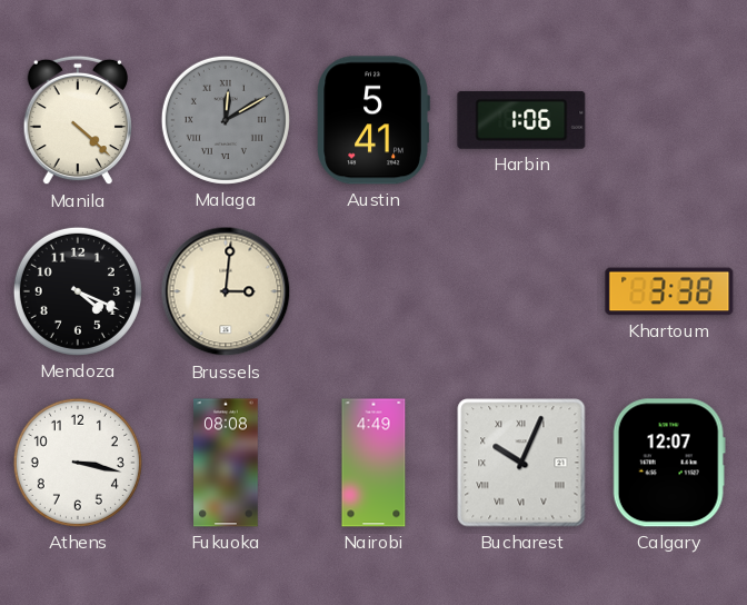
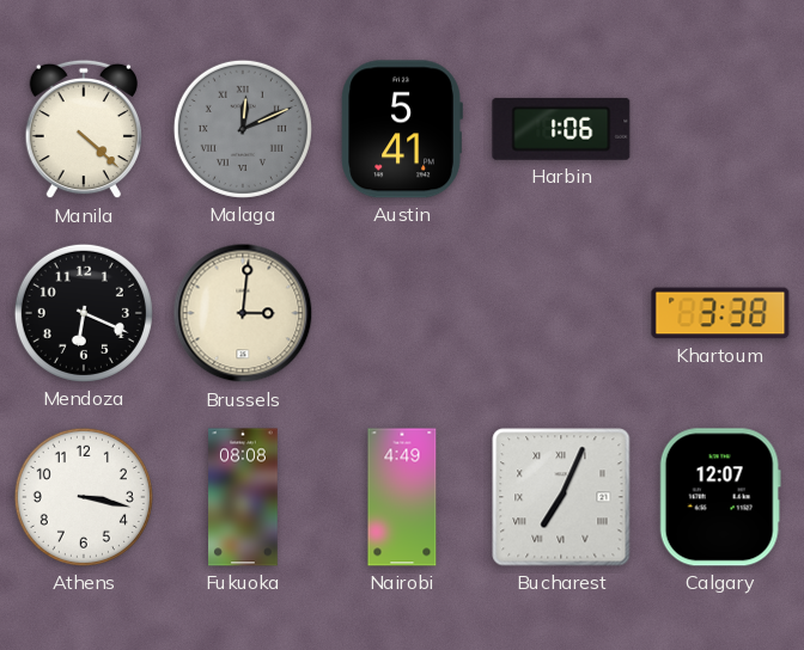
Malaga: 12:10 -> 12:11
Mendoza: 4:19 -> 6:19
Bucharest: 10:04 -> 7:04
